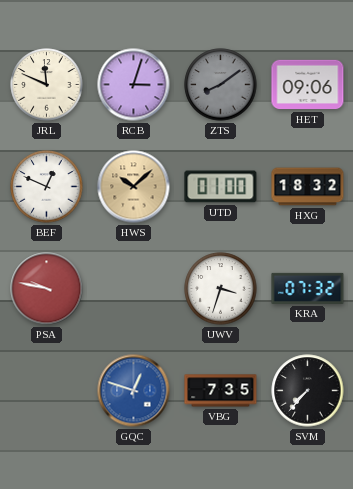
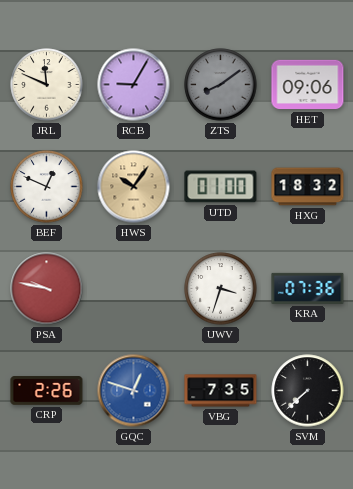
RCB: 3:03 -> 9:05
HWS: 10:08 -> 10:06
KRA: 07:32 -> 07:36
CRP: none -> 2:26
SVM: 7:37 -> 7:38
